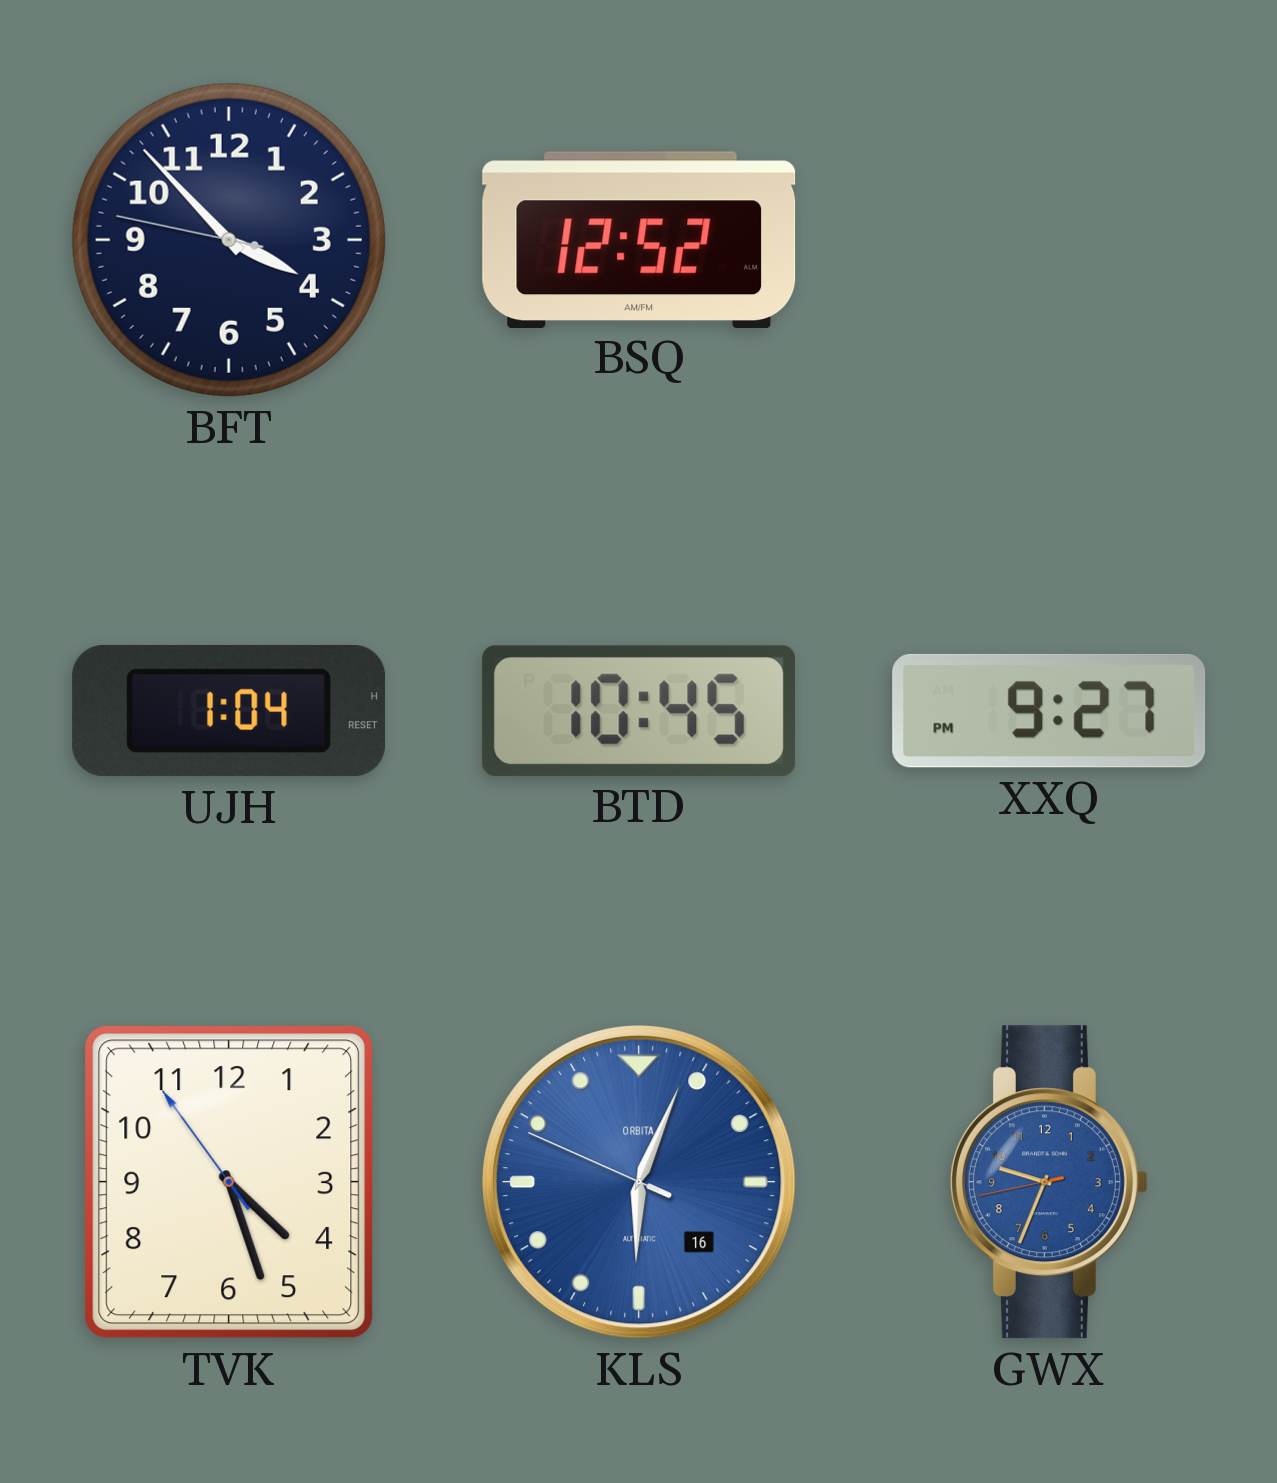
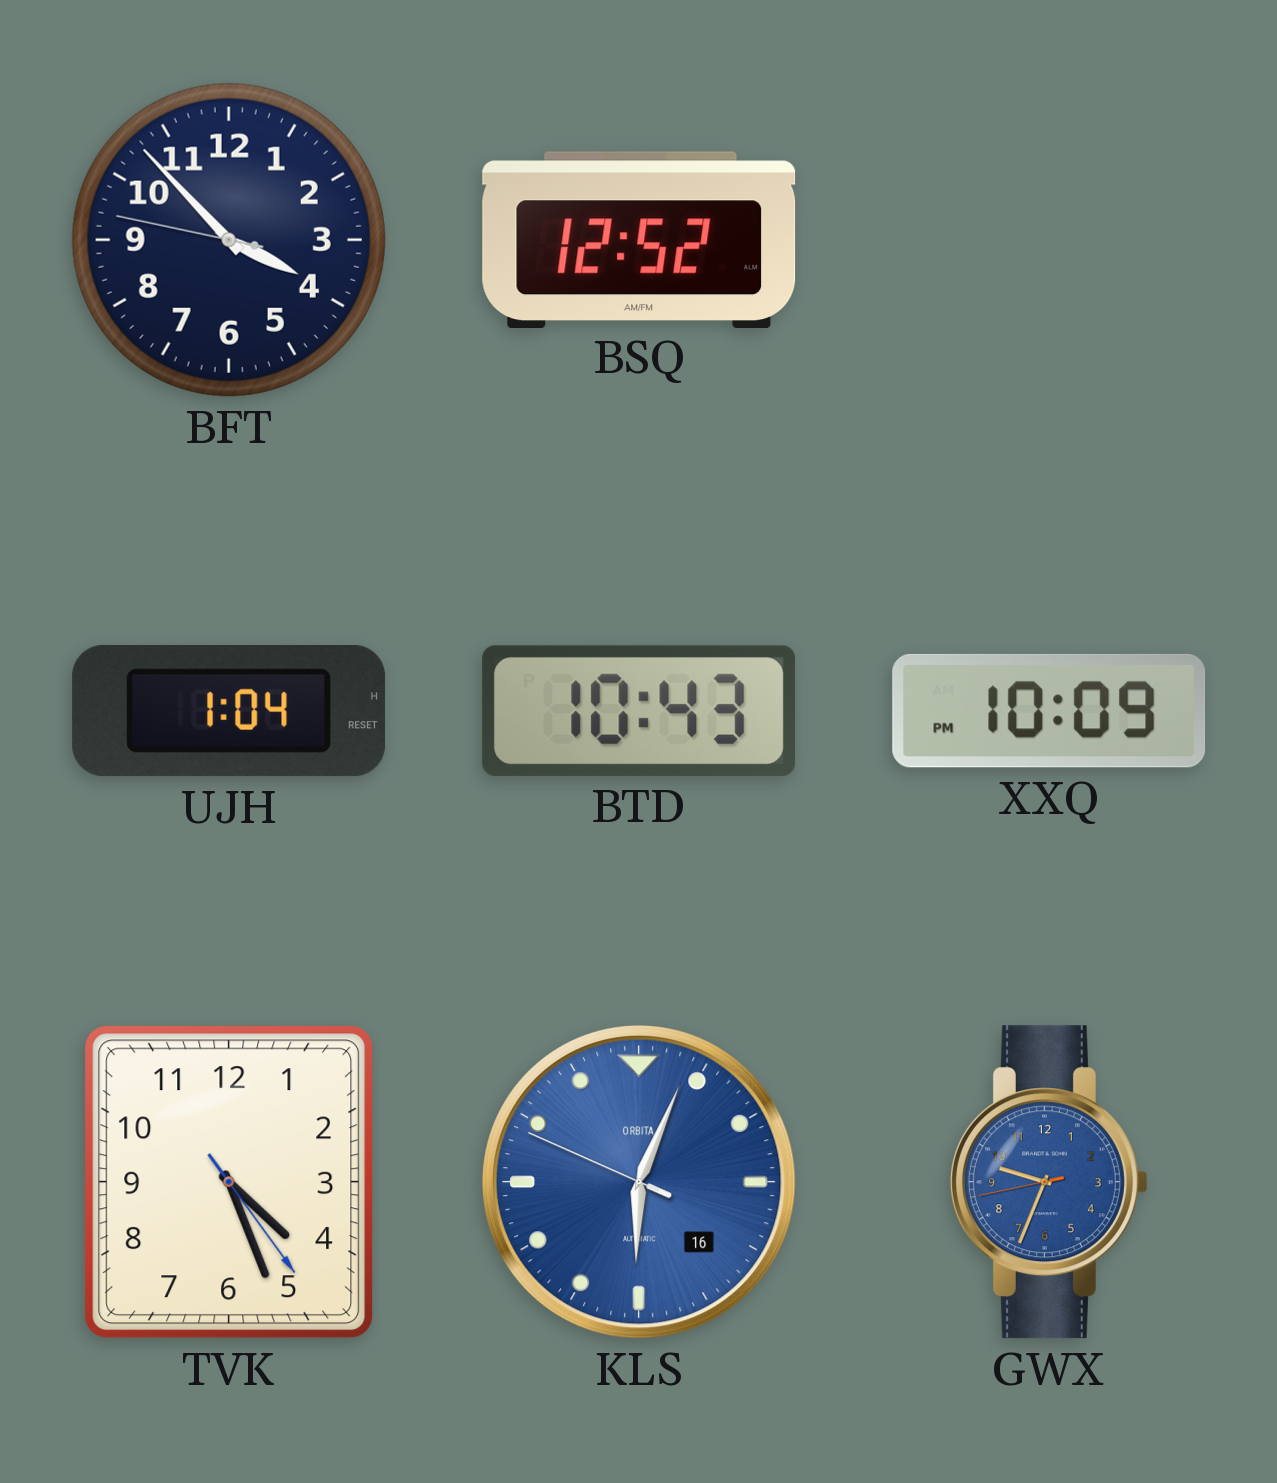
BTD: 10:45 -> 10:43
XXQ: 9:27 -> 10:09
TVK: 4:26:54 -> 4:26:24
